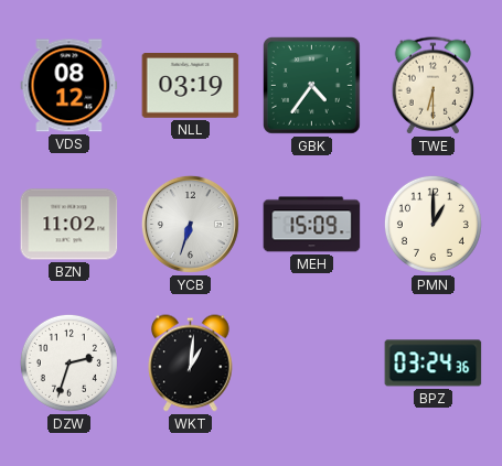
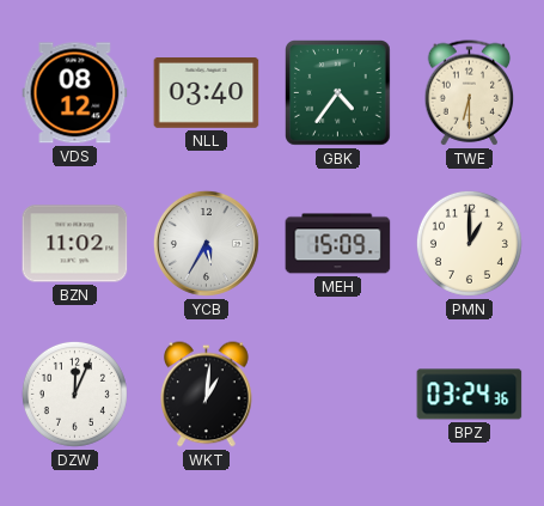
NLL: 03:19 -> 03:40
YCB: 6:33 -> 5:35
DZW: 2:33 -> 12:04
